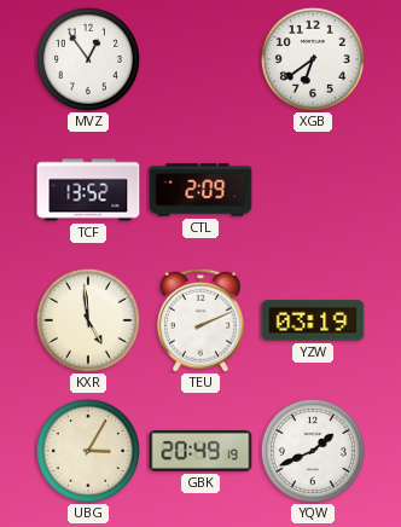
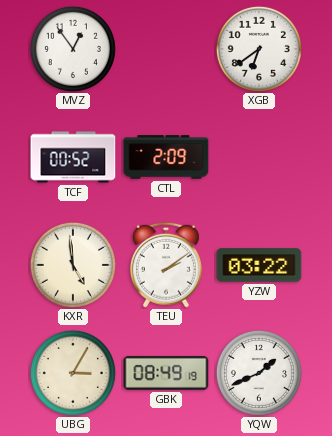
TCF: 13:52 -> 00:52
TEU: 2:11 -> 2:09
YZW: 03:19 -> 03:22
GBK: 20:49 -> 08:49
